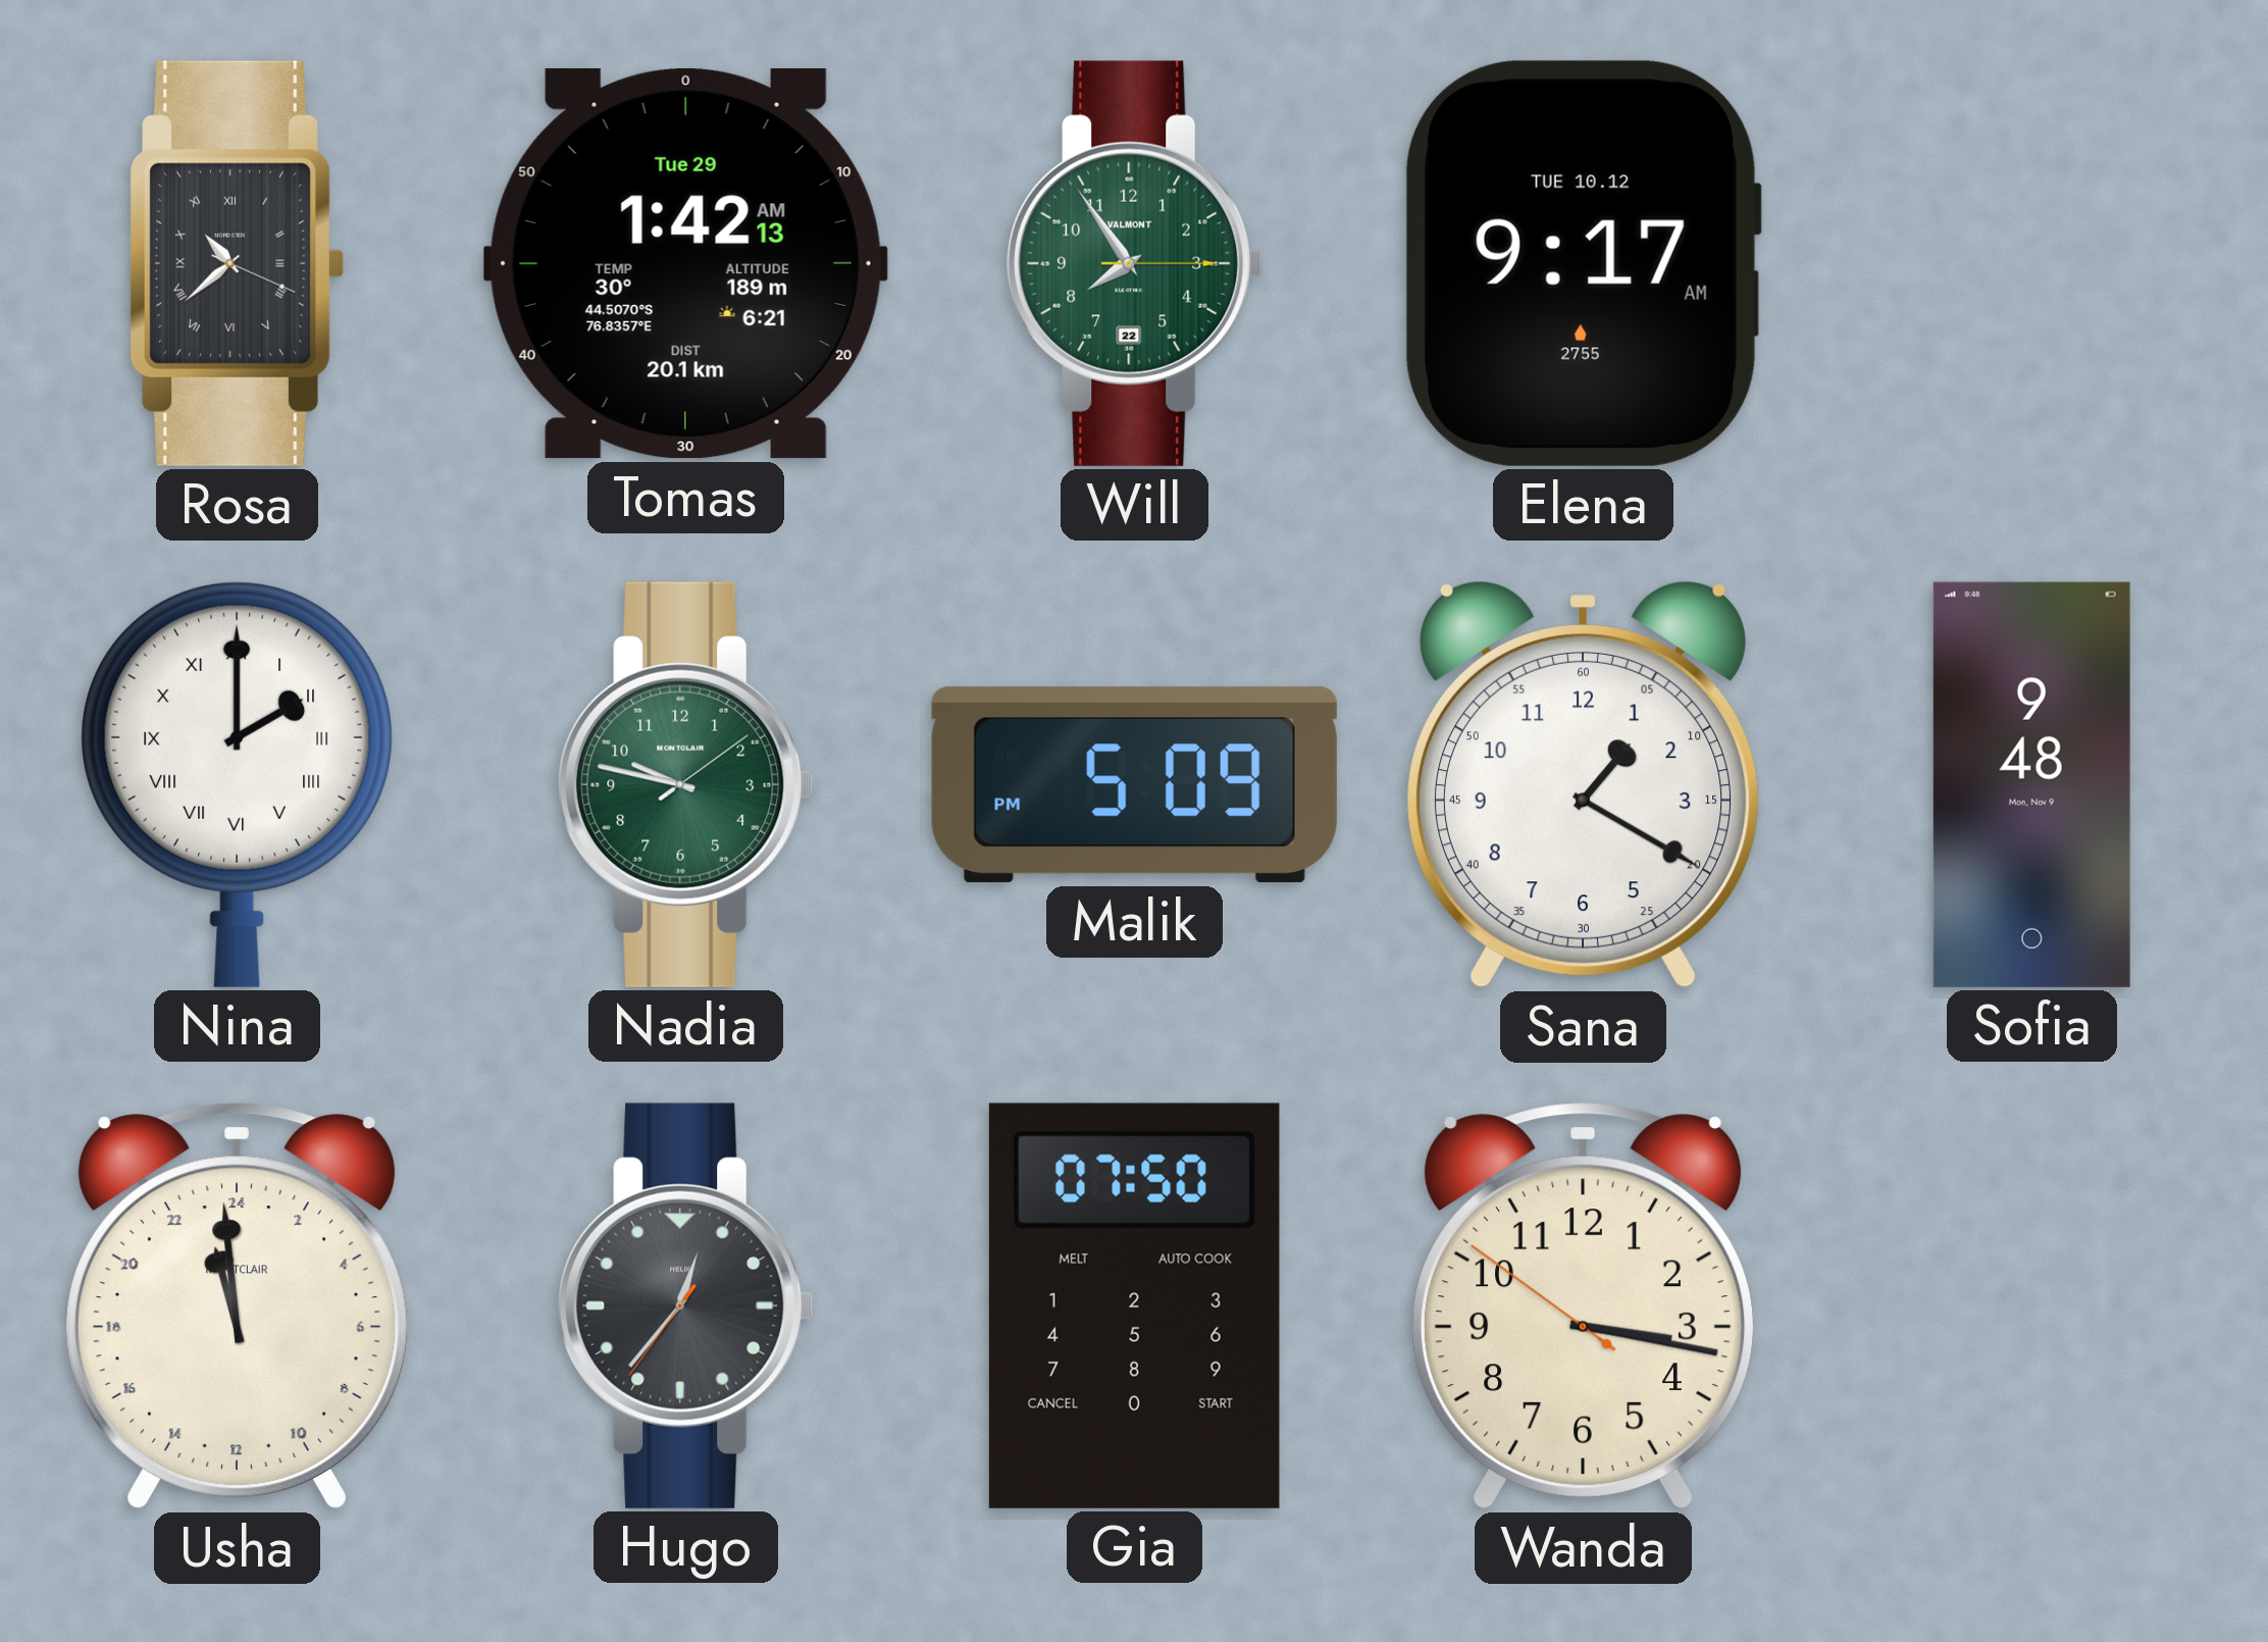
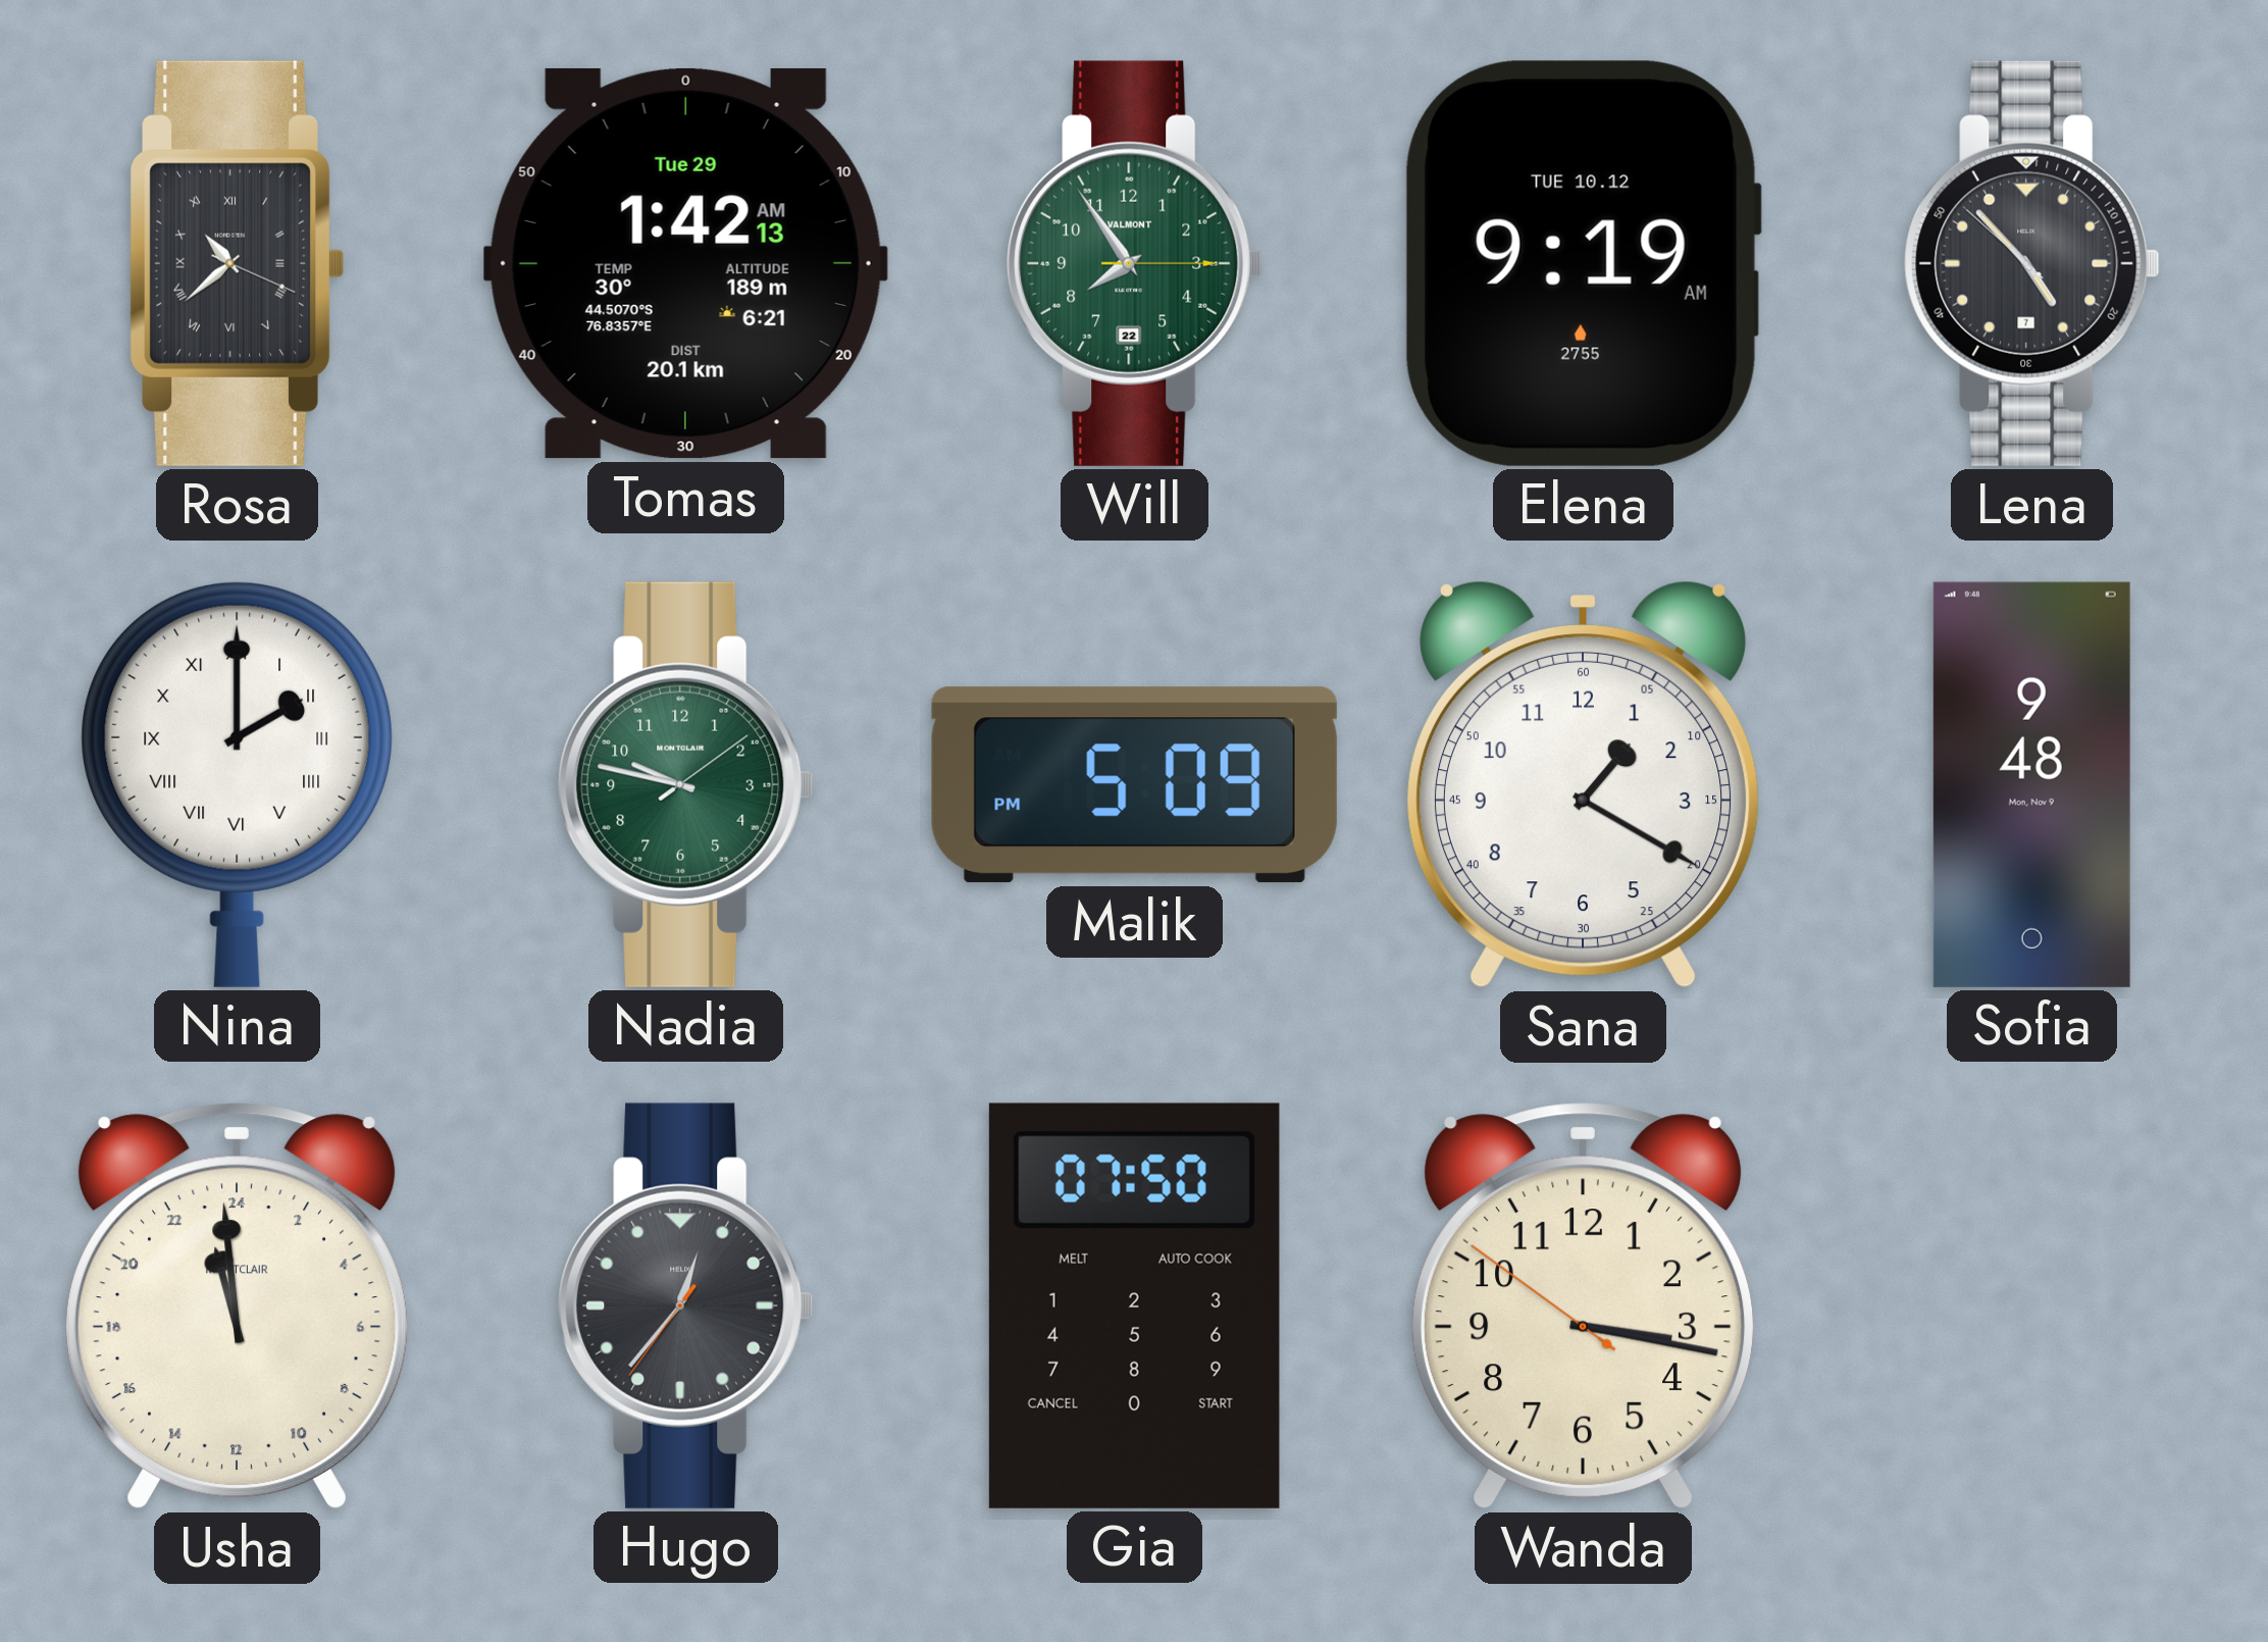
Elena: 9:17 -> 9:19
Lena: none -> 4:52
